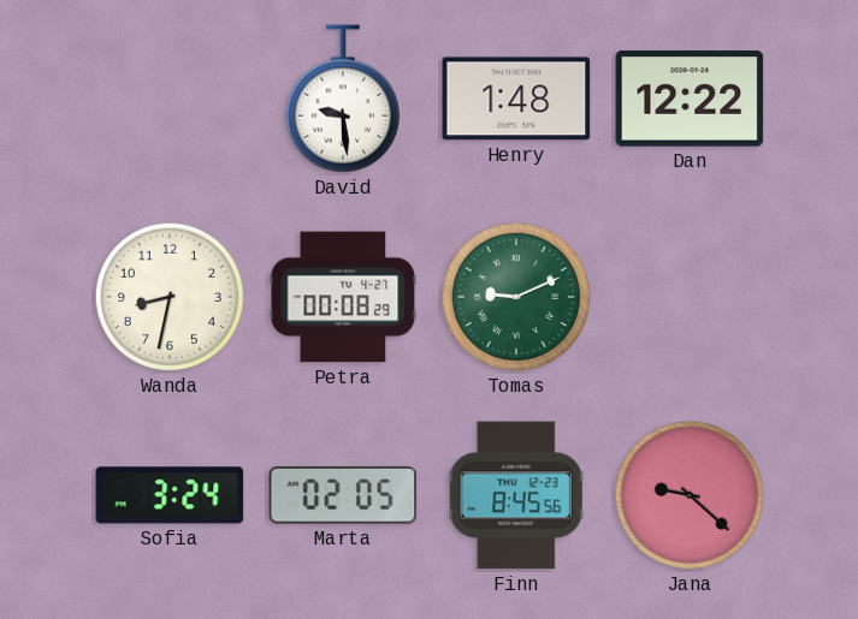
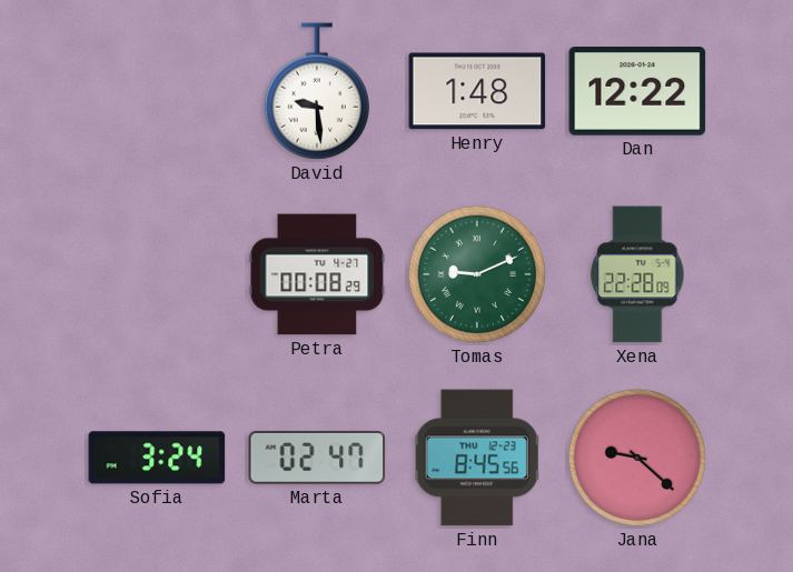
Wanda: 8:32 -> none
Xena: none -> 22:28
Marta: 02:05 -> 02:47
